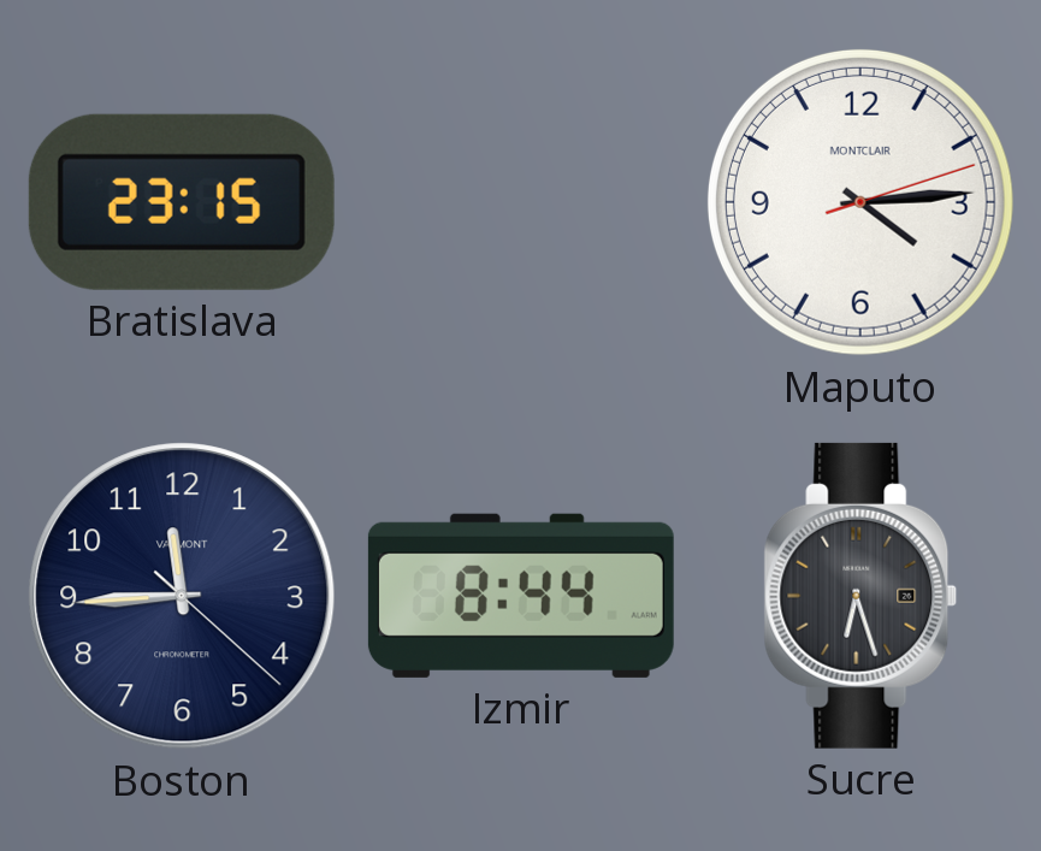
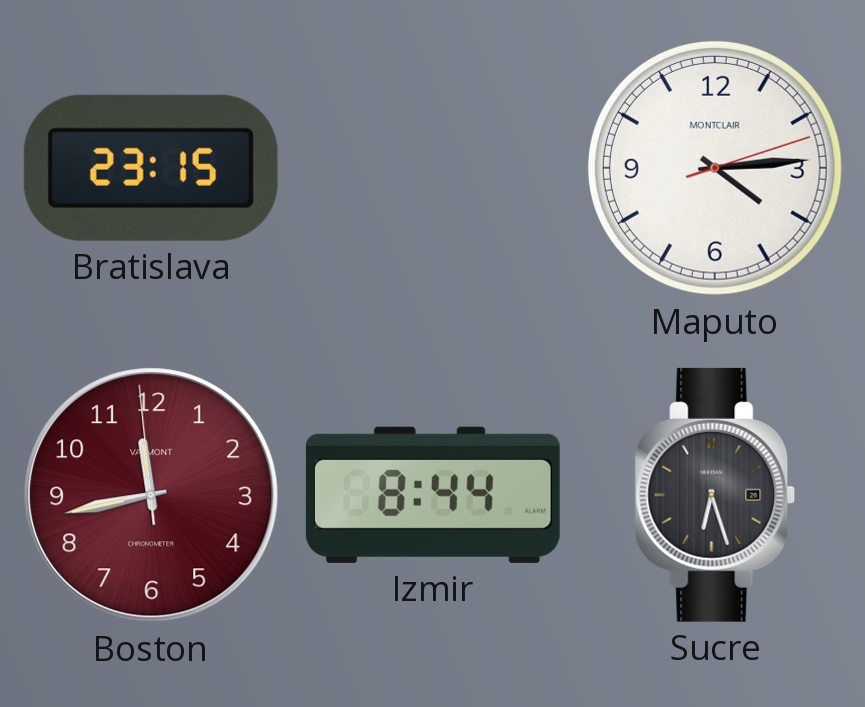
Boston: 11:44 -> 11:42
Boston dial: navy -> burgundy
